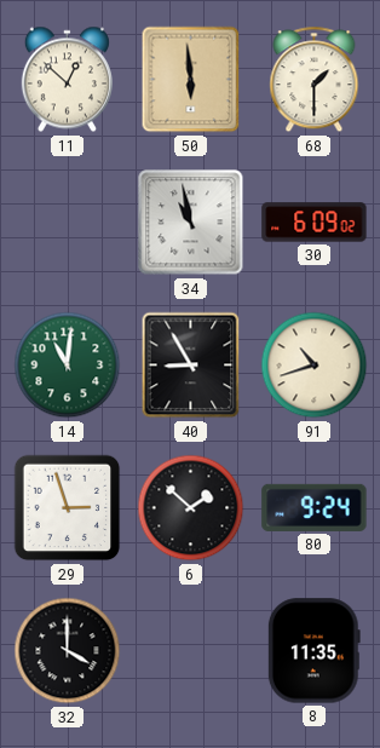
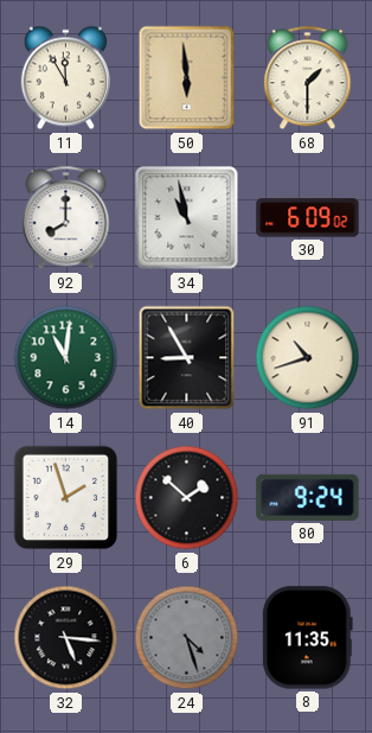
11: 12:52 -> 11:55
92: none -> 8:00
29: 2:57 -> 1:57
32: 4:00 -> 5:16
24: none -> 4:27
